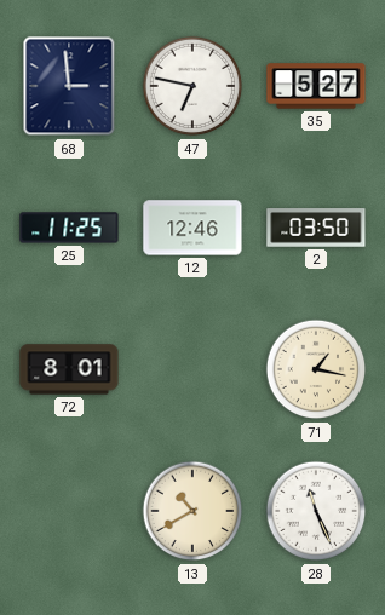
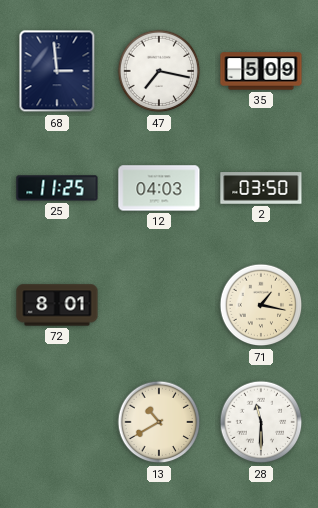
47: 6:47 -> 7:17
35: 5:27 -> 5:09
12: 12:46 -> 04:03
28: 11:26 -> 11:30
